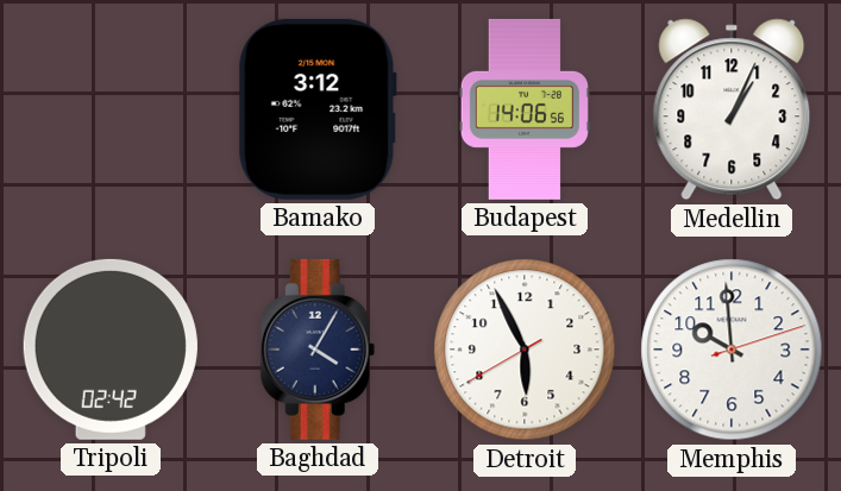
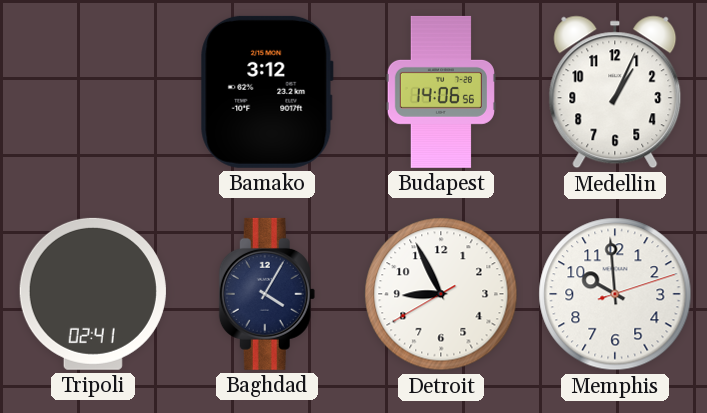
Tripoli: 02:42 -> 02:41
Detroit: 5:55 -> 8:55
